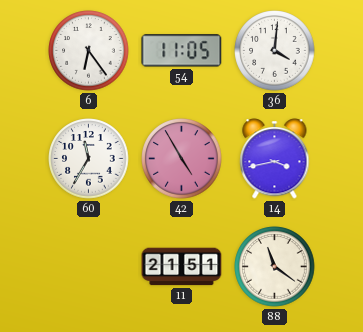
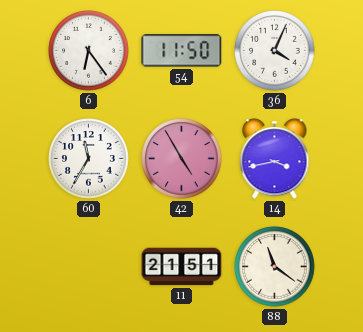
54: 11:05 -> 11:50
36: 4:01 -> 4:04
